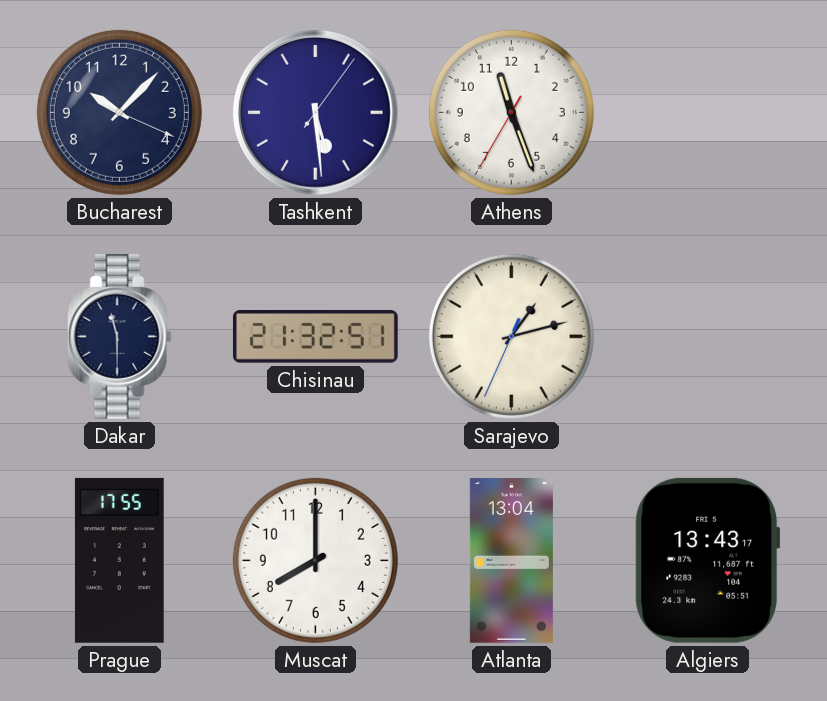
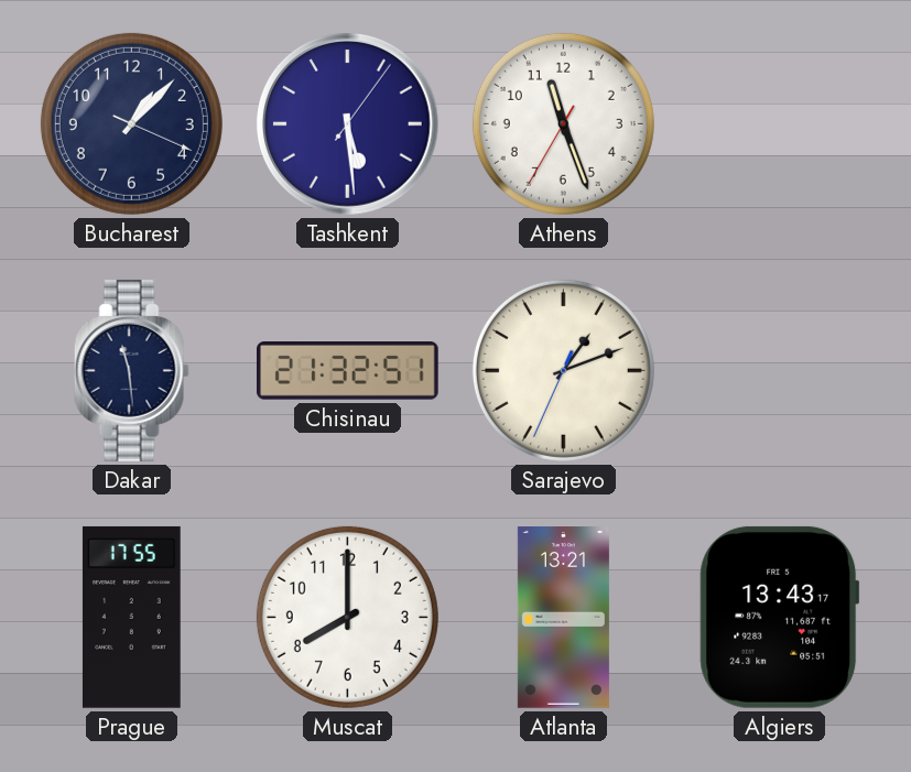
Bucharest: 10:07 -> 1:07
Dakar: 11:30 -> 11:29
Sarajevo: 1:12 -> 1:11
Atlanta: 13:04 -> 13:21
